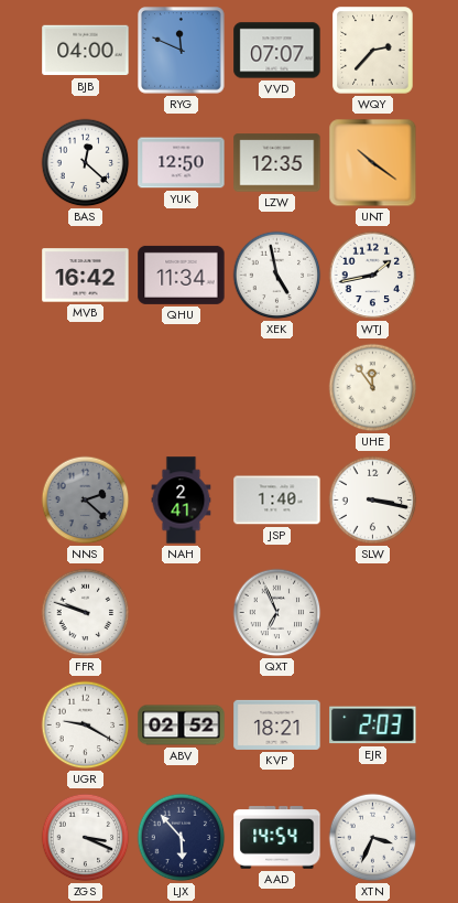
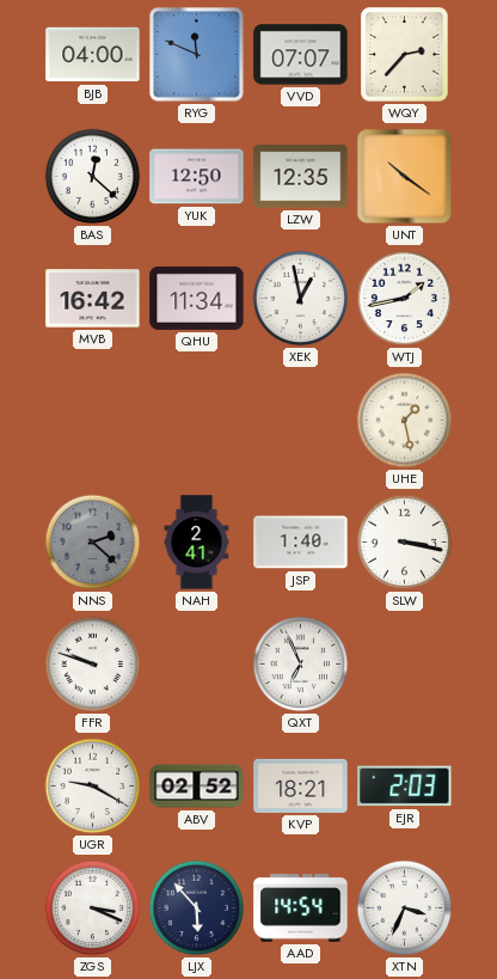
XEK: 4:58 -> 12:58
UHE: 11:54 -> 1:28
